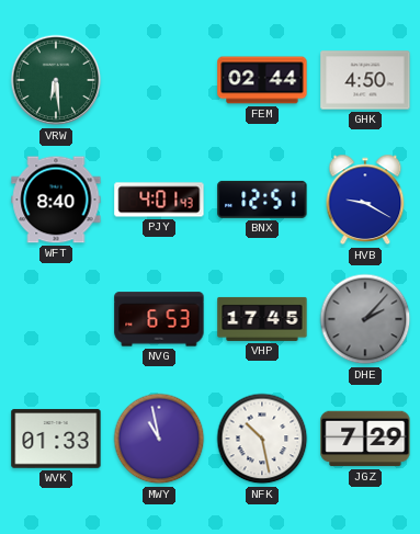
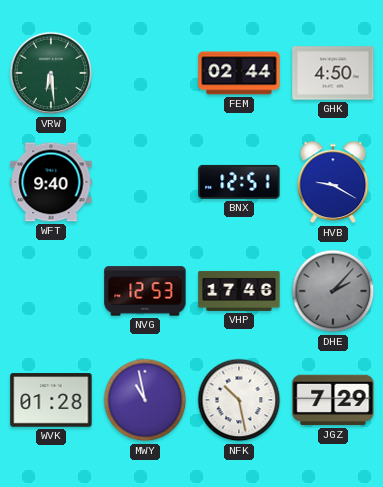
WFT: 8:40 -> 9:40
PJY: 4:01 -> none
NVG: 6:53 -> 12:53
VHP: 17:45 -> 17:46
WVK: 01:33 -> 01:28
